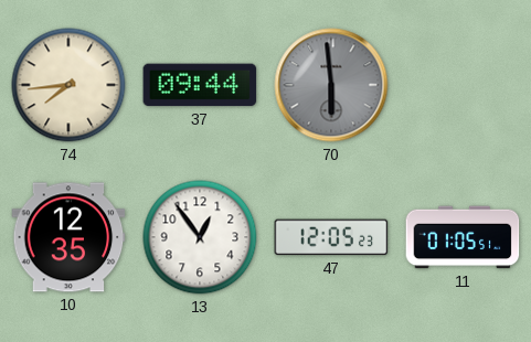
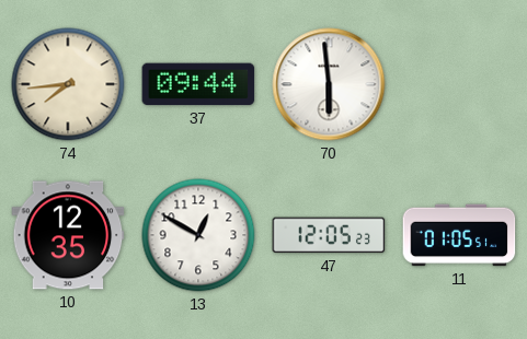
70 dial: grey -> white
13: 12:54 -> 12:50
